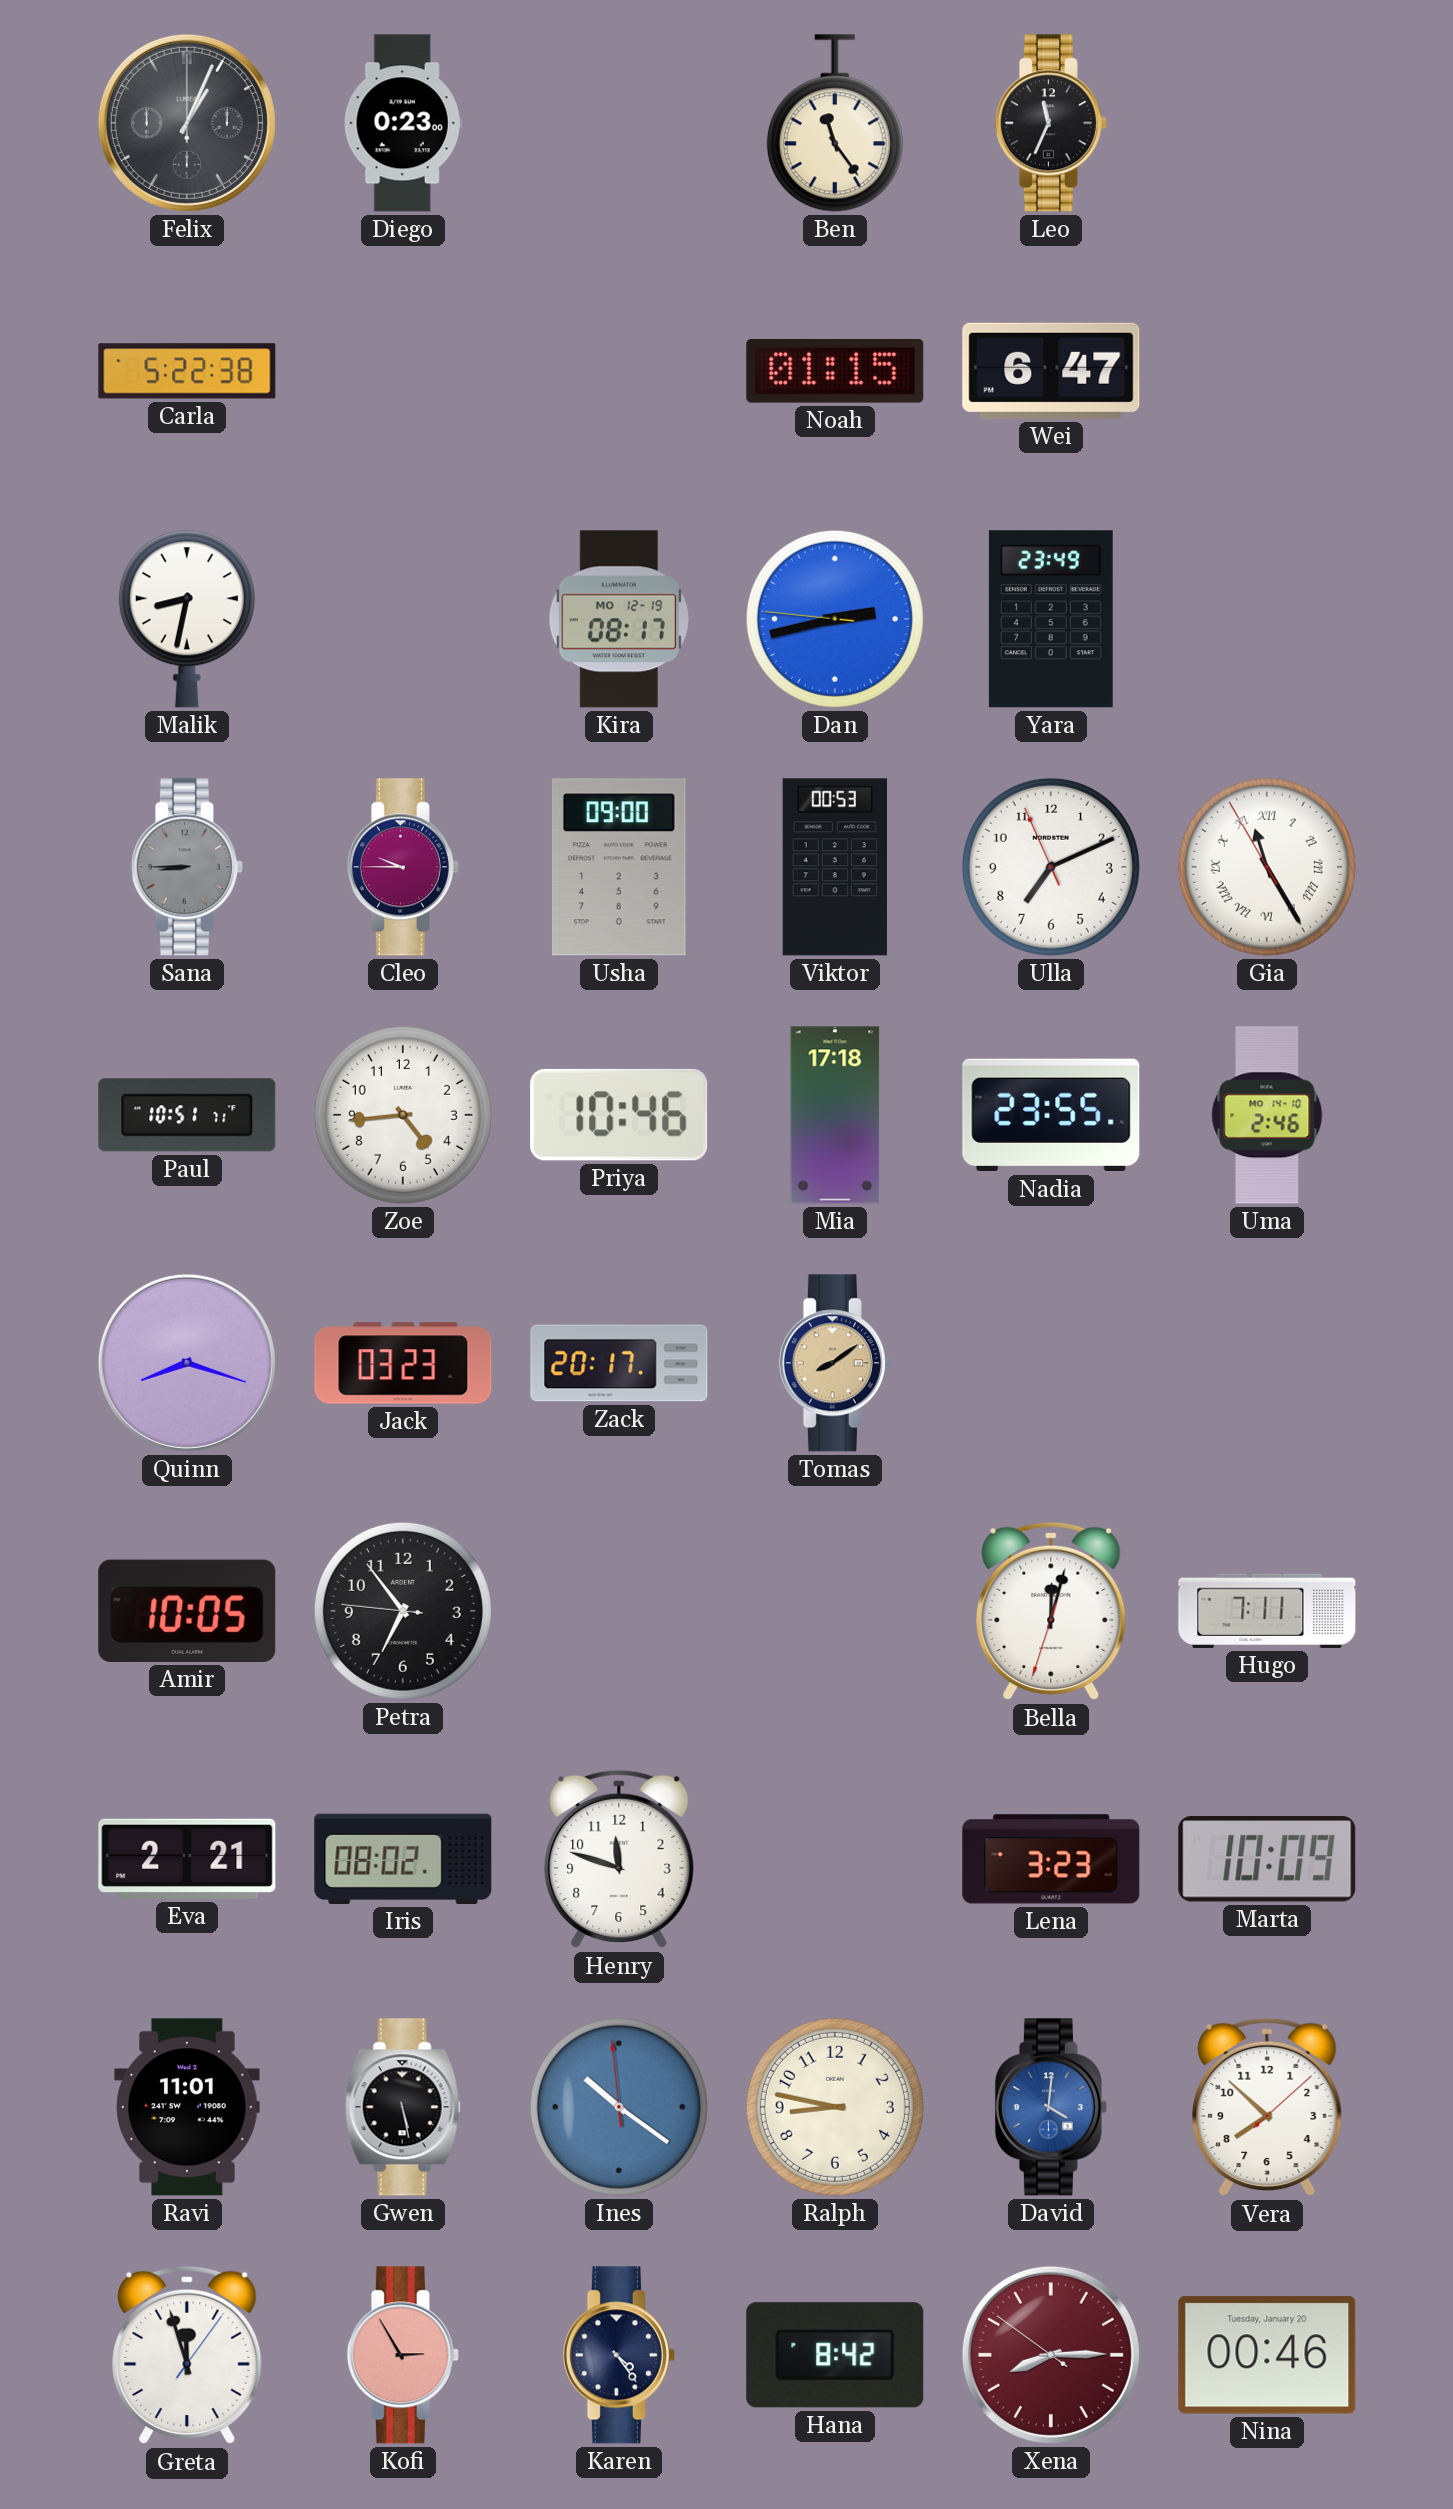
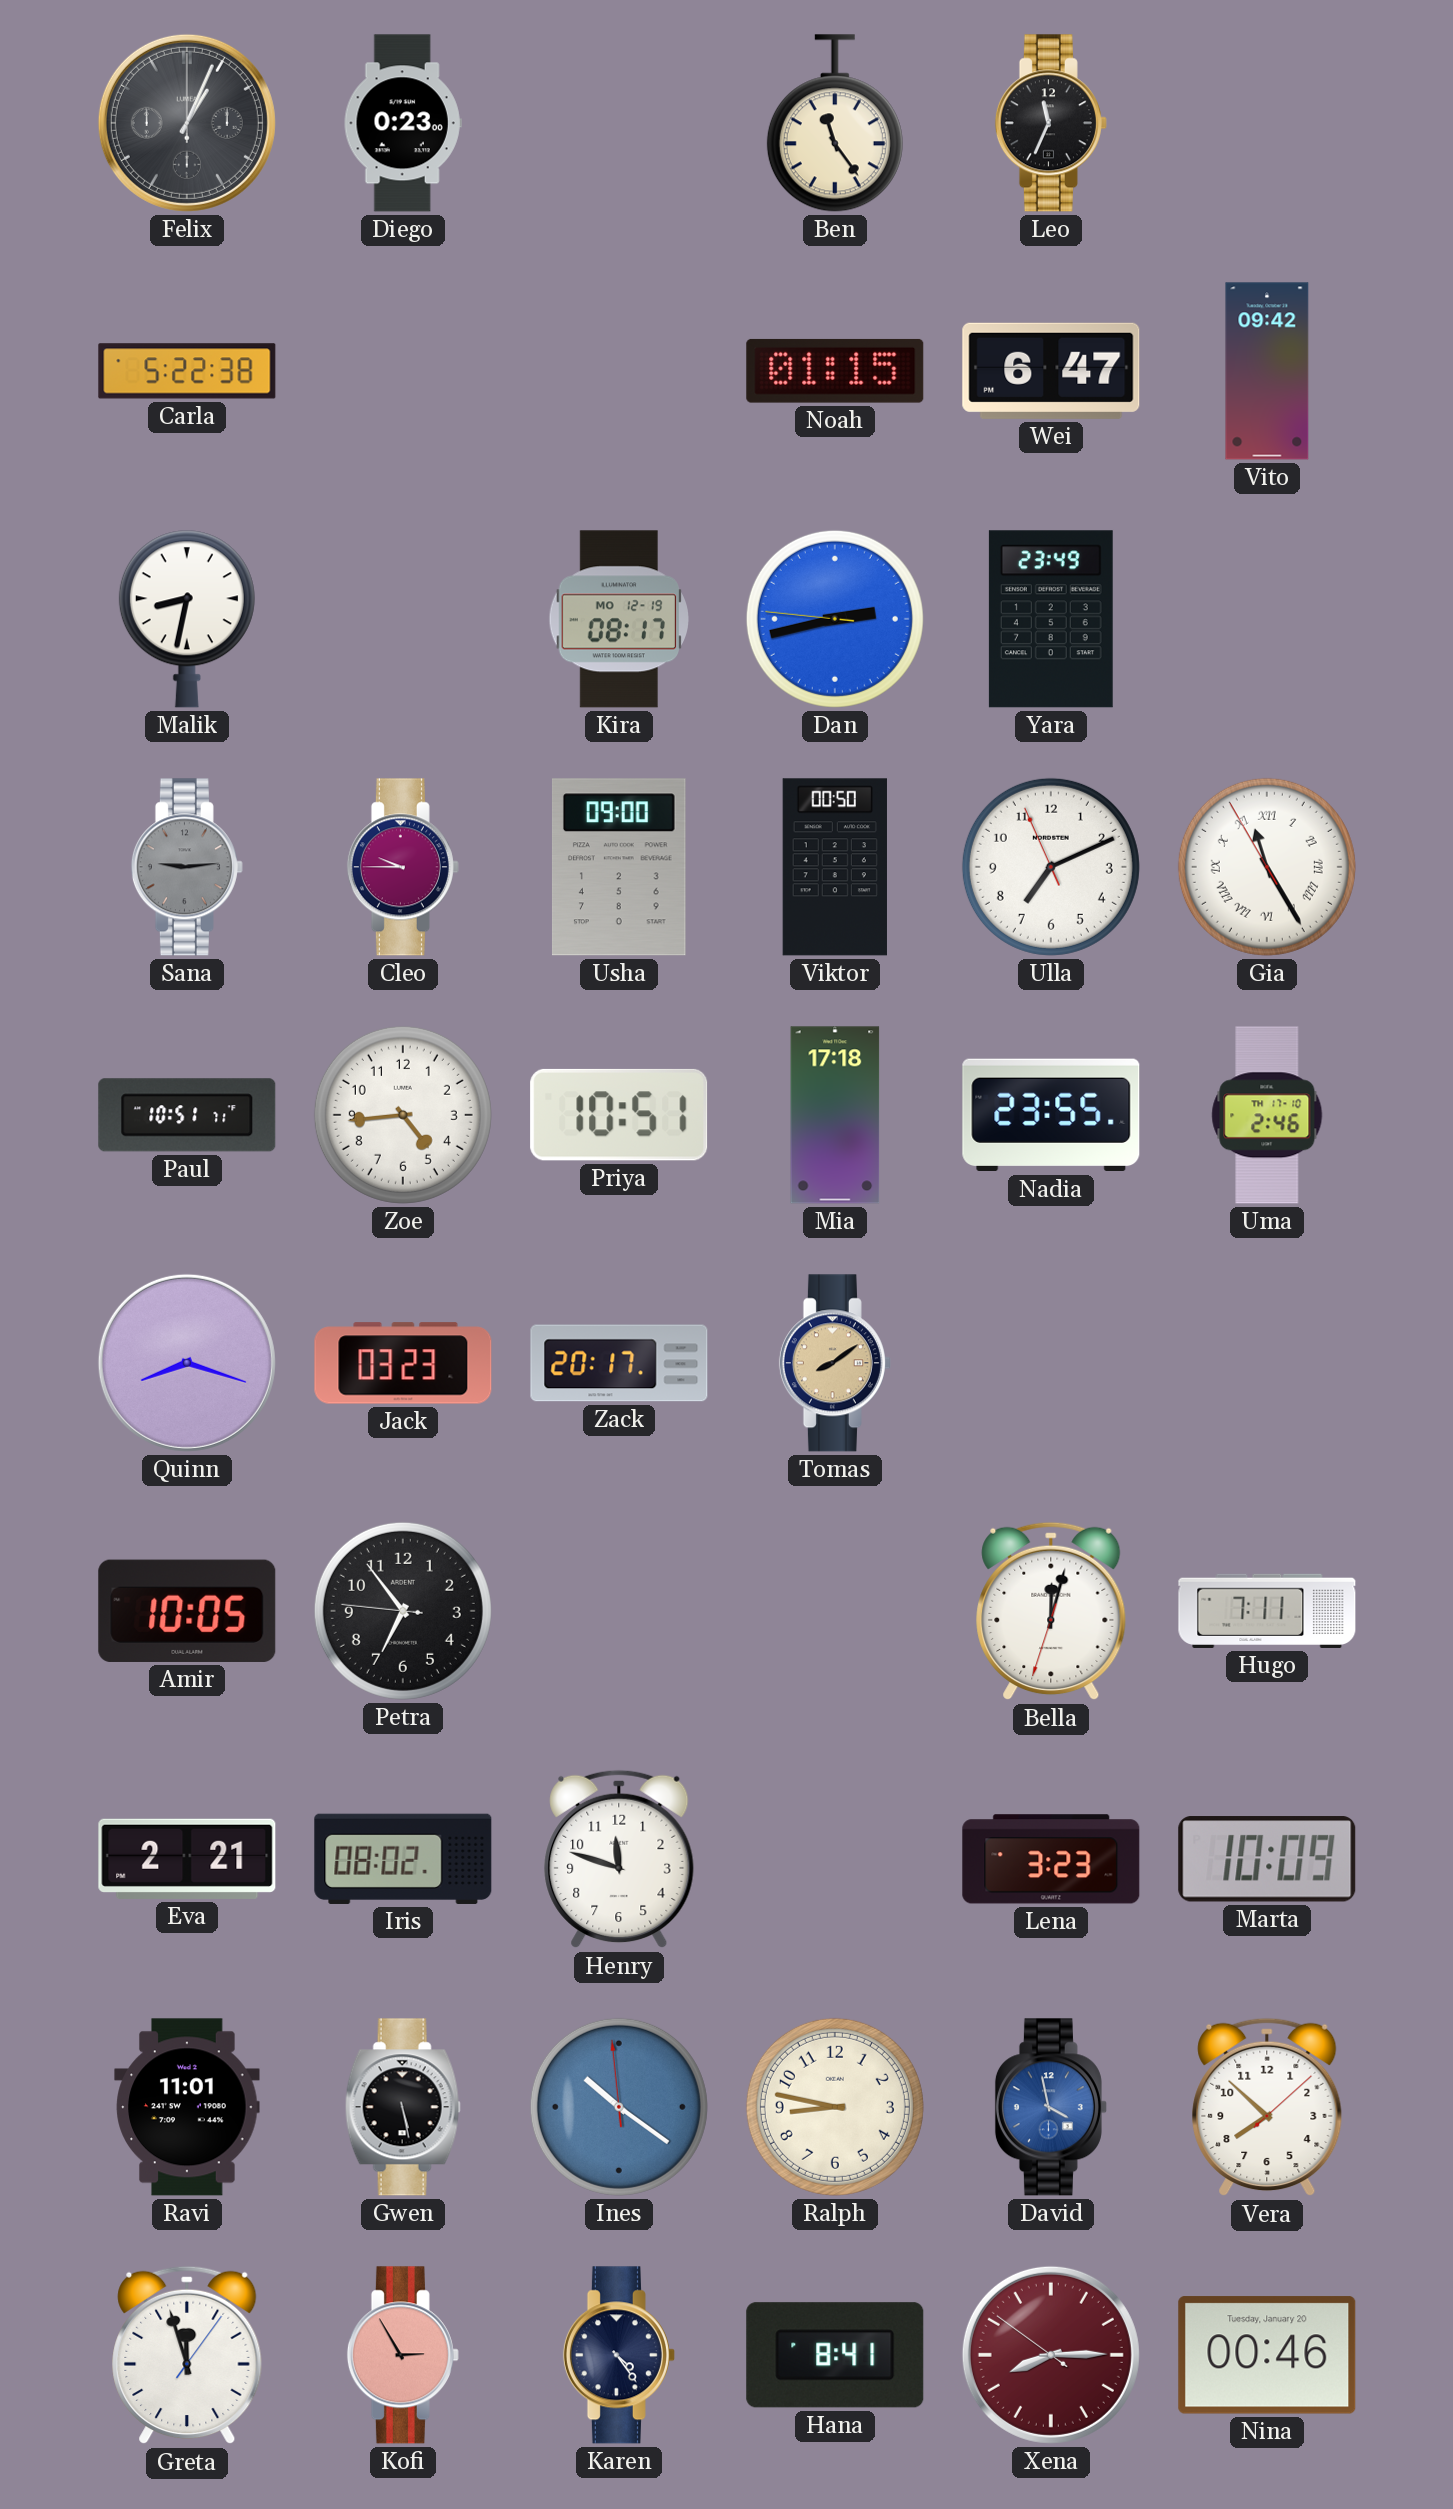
Vito: none -> 09:42
Sana: 8:45 -> 9:14
Viktor: 00:53 -> 00:50
Priya: 10:46 -> 10:51
Uma date: MO 14-10 -> TH 17-10
David: 4:01 -> 3:58
Hana: 8:42 -> 8:41
